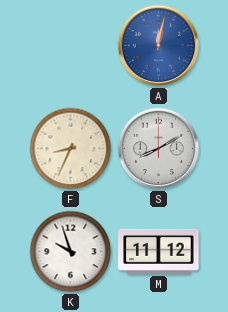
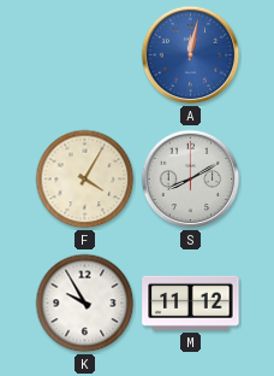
F: 8:34 -> 4:05
K: 9:57 -> 9:55
